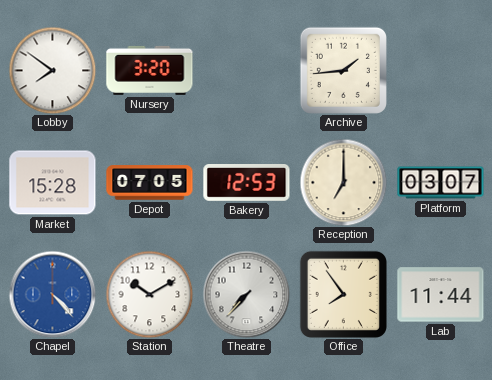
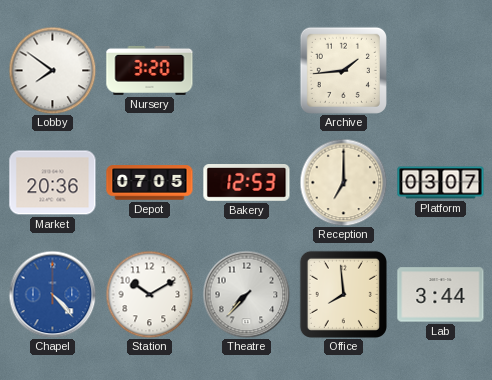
Market: 15:28 -> 20:36
Office: 7:54 -> 7:59
Lab: 11:44 -> 3:44
